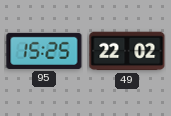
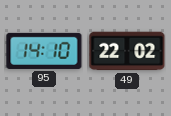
95: 15:25 -> 14:10
